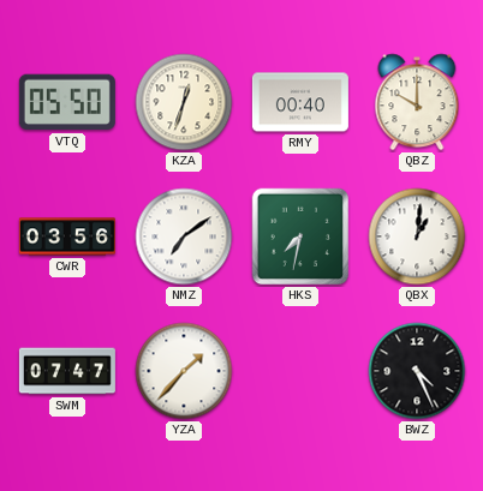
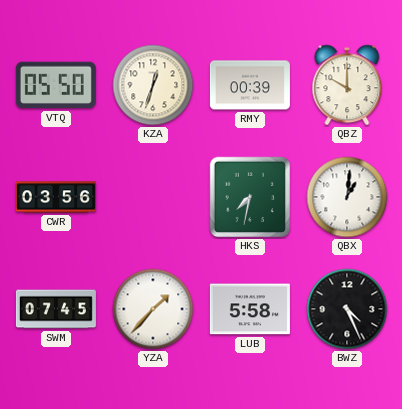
RMY: 00:40 -> 00:39
NMZ: 7:09 -> none
SWM: 07:47 -> 07:45
LUB: none -> 5:58
